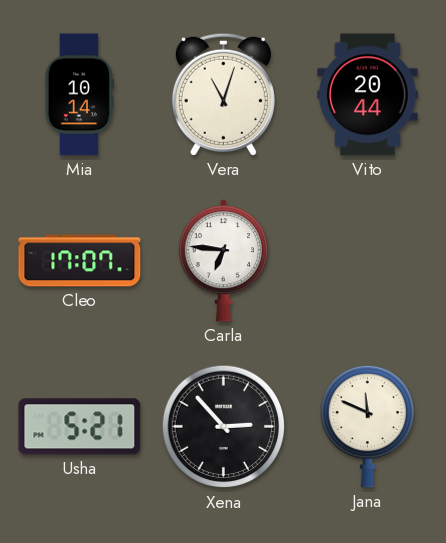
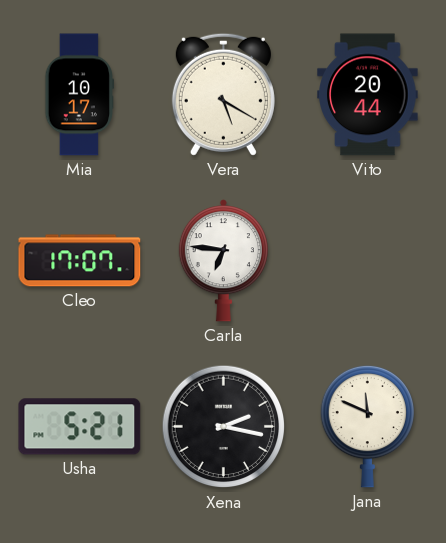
Mia: 10:14 -> 10:17
Vera: 11:03 -> 5:20
Xena: 2:53 -> 2:17
